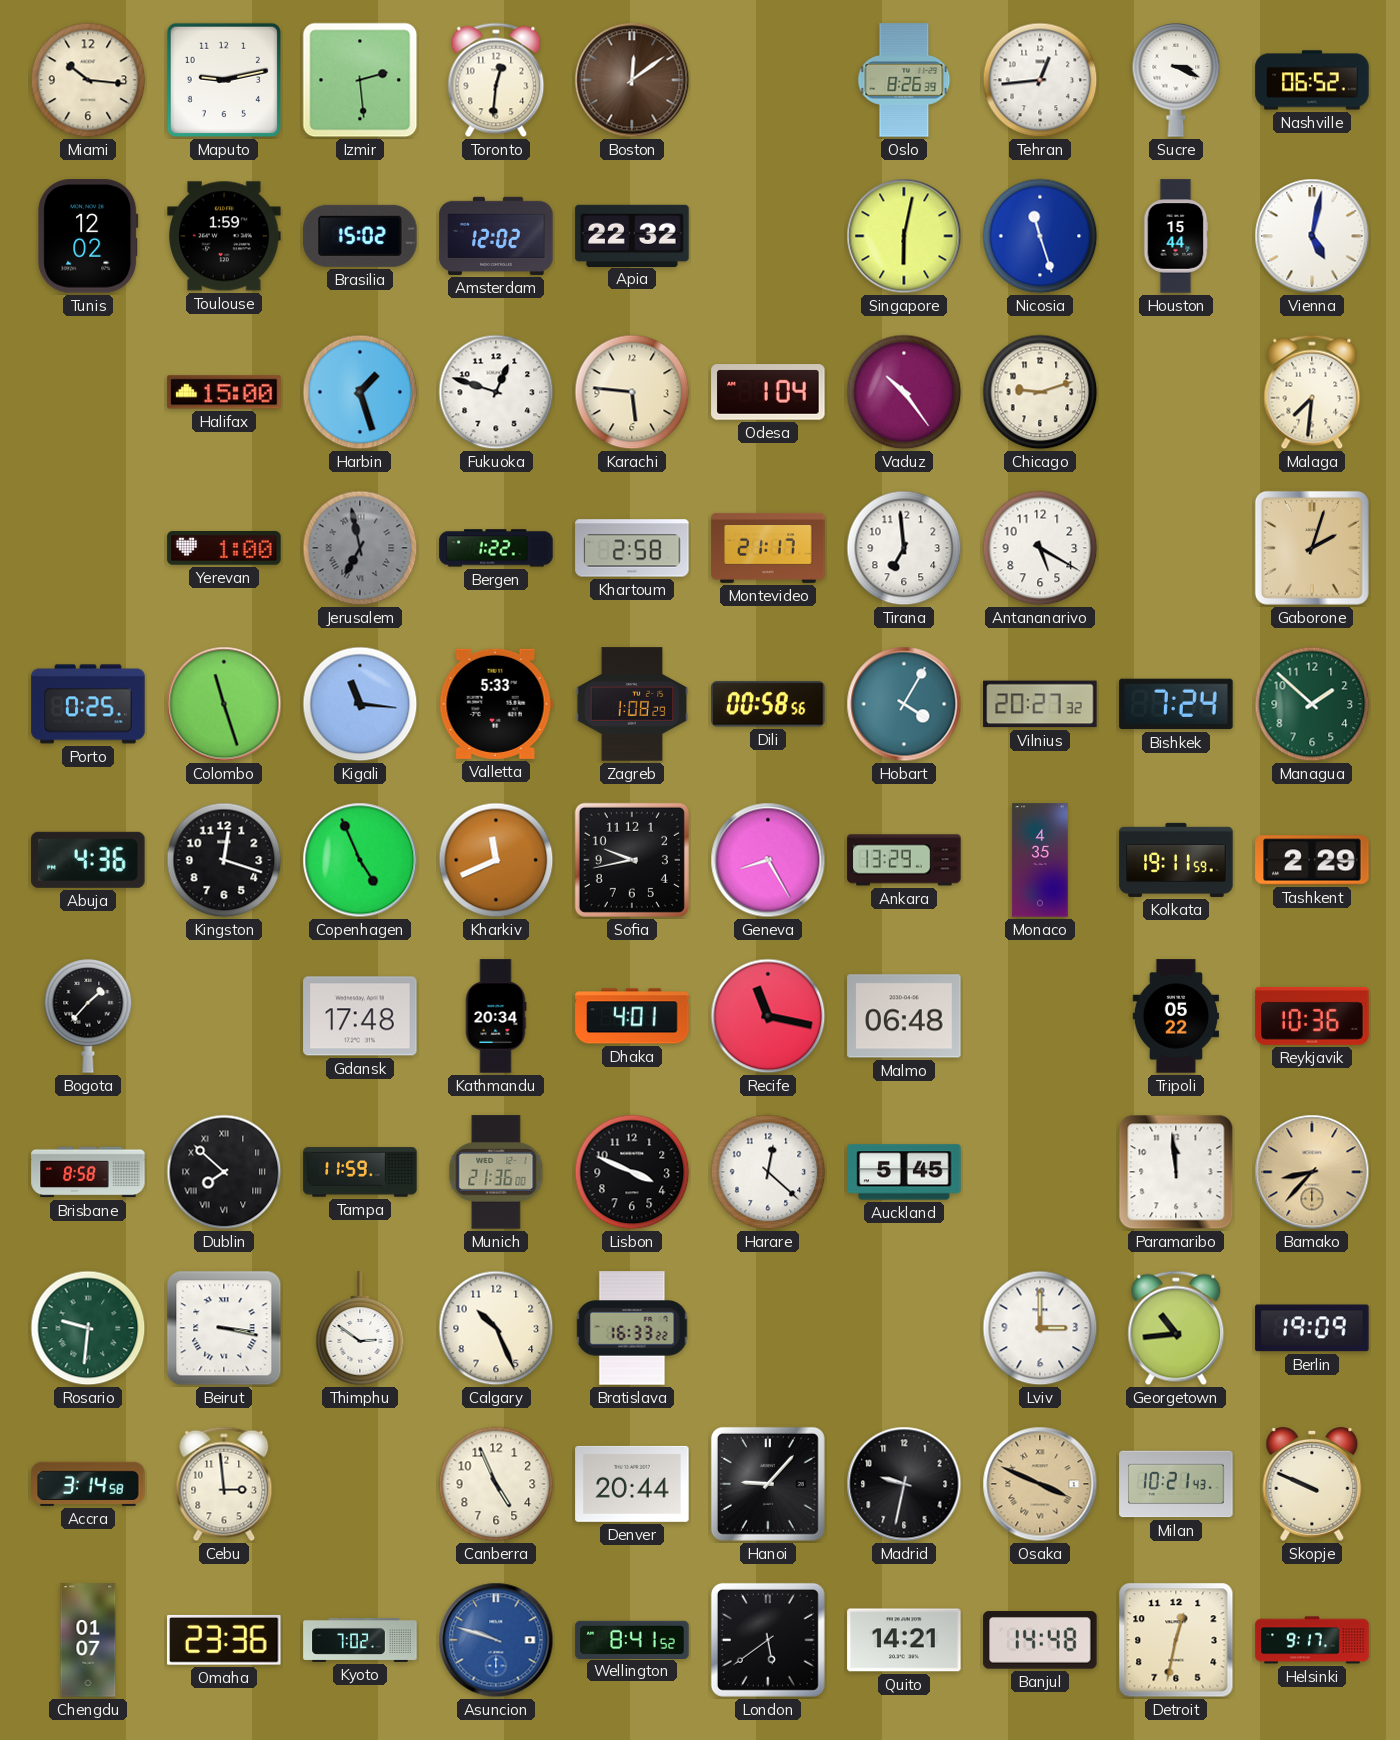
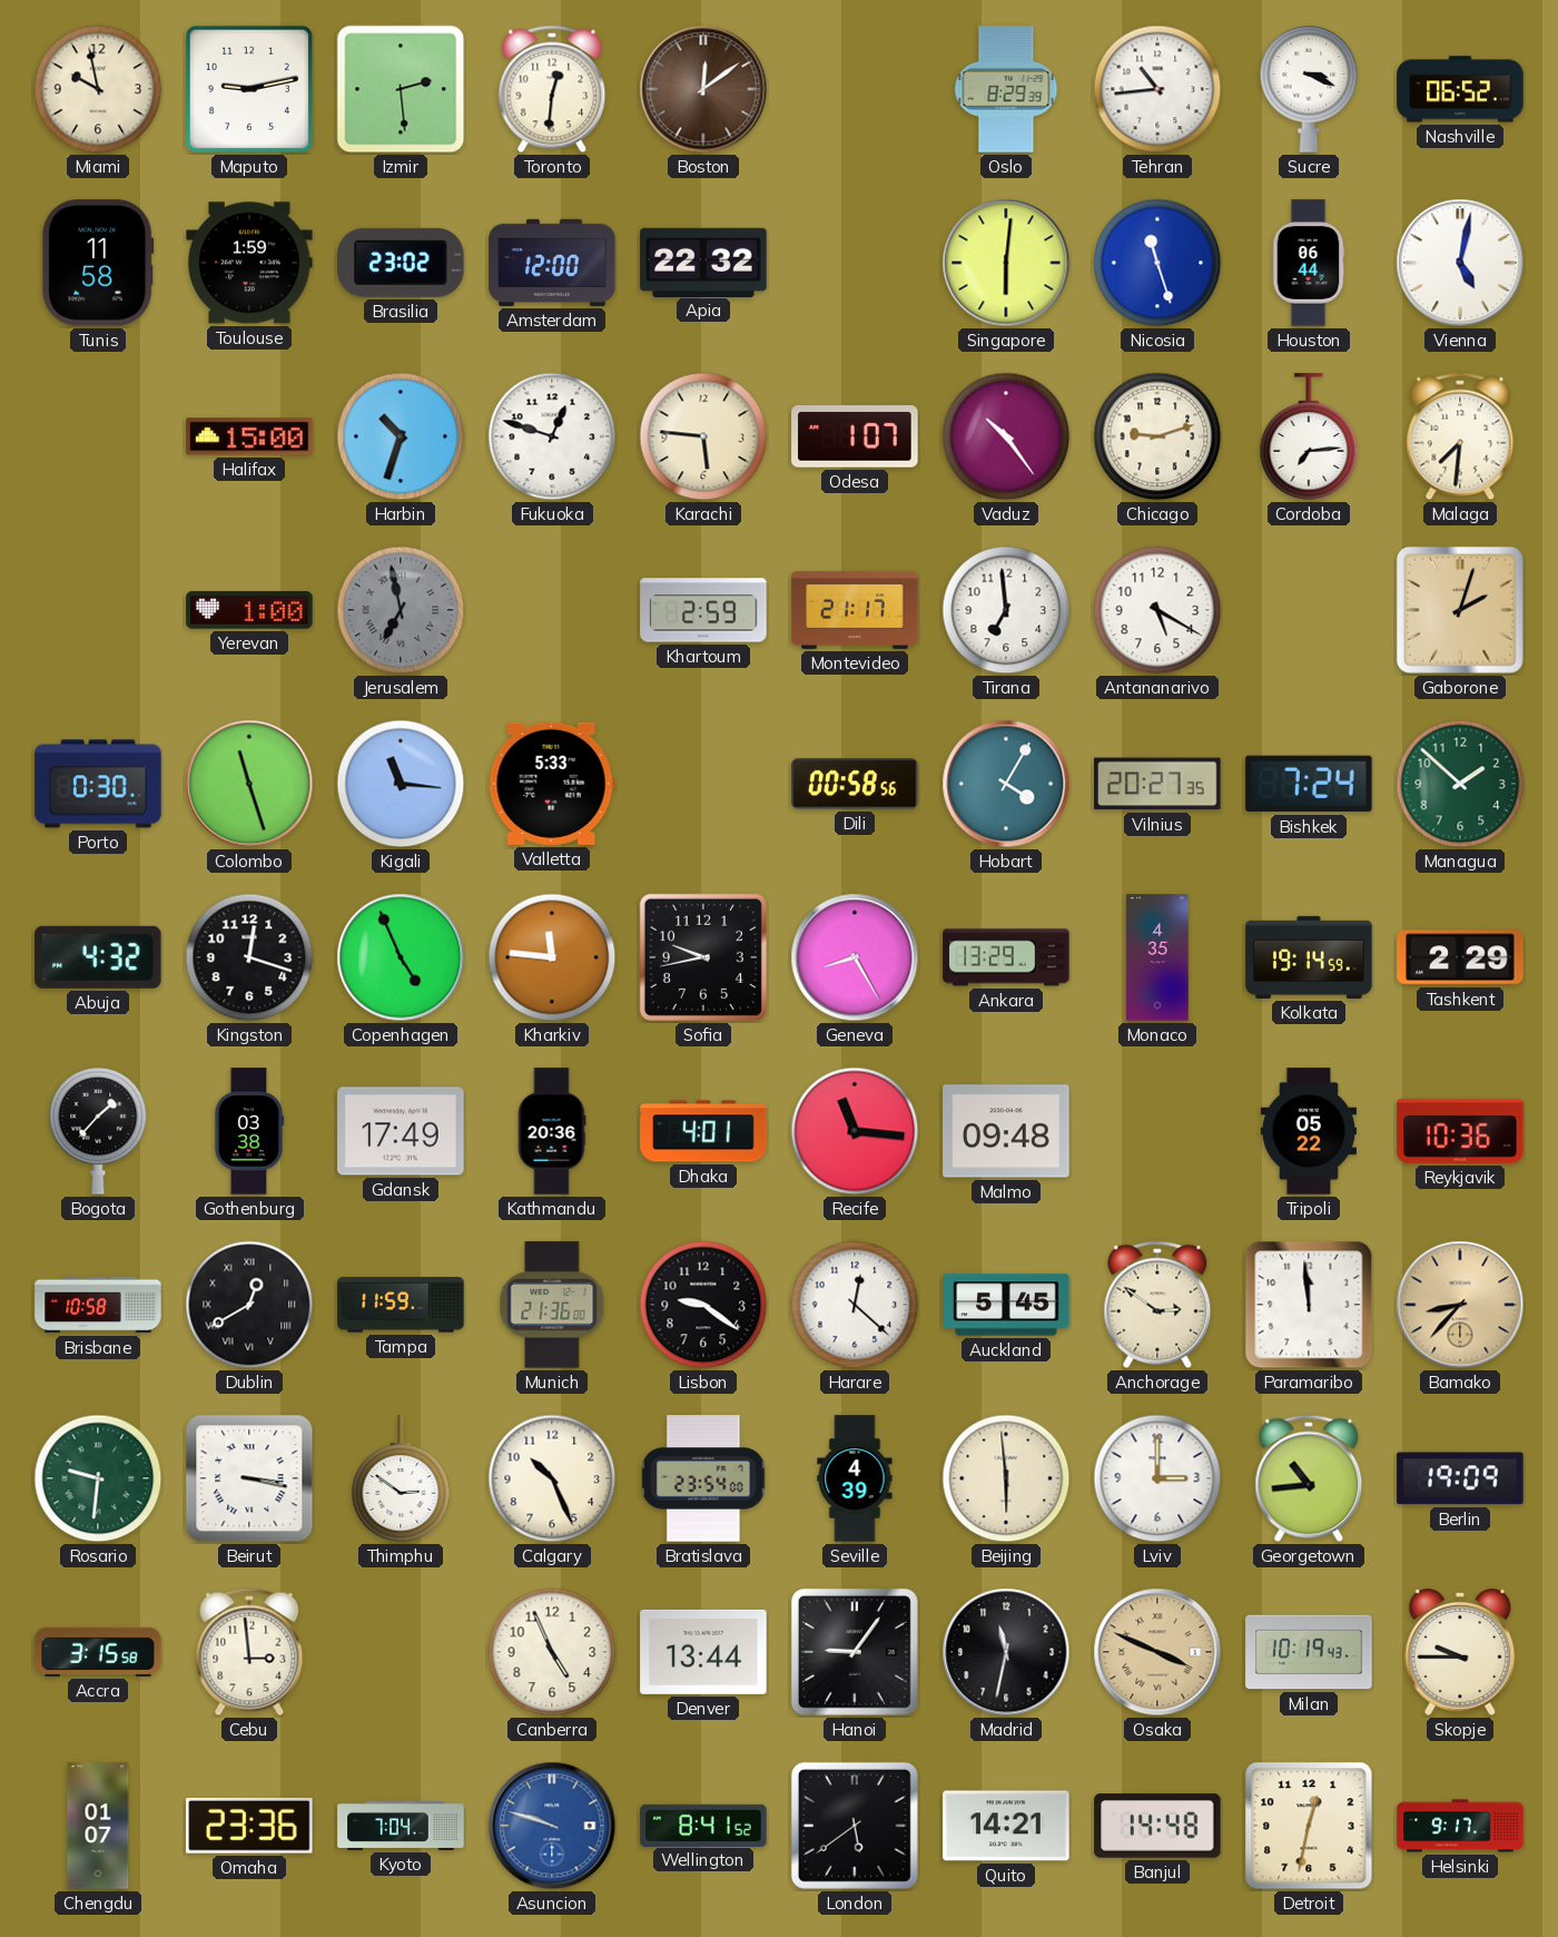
Miami: 10:16 -> 9:58
Oslo: 8:26 -> 8:29
Tehran: 12:44 -> 10:44
Tunis: 12:02 -> 11:58
Brasilia: 15:02 -> 23:02
Amsterdam: 12:02 -> 12:00
Singapore: 6:02 -> 6:01
Houston: 15:44 -> 06:44
Harbin: 1:27 -> 10:33
Odesa: 1:04 -> 1:07
Cordoba: none -> 7:14
Bergen: 1:22 -> none
Khartoum: 2:58 -> 2:59
Porto: 0:25 -> 0:30
Zagreb: 1:08 -> none
Vilnius: 20:27:32 -> 20:27:35
Abuja: 4:36 -> 4:32
Kharkiv: 11:41 -> 11:46
Kolkata: 19:11 -> 19:14
Gothenburg: none -> 03:38
Gdansk: 17:48 -> 17:49
Kathmandu: 20:34 -> 20:36
Recife: 11:17 -> 11:16
Malmo: 06:48 -> 09:48
Brisbane: 8:58 -> 10:58
Dublin: 7:52 -> 12:40
Lisbon: 3:49 -> 9:21
Anchorage: none -> 2:51
Bratislava: 16:33 -> 23:54
Seville: none -> 4:39
Beijing: none -> 5:59
Accra: 3:14 -> 3:15
Denver: 20:44 -> 13:44
Hanoi: 9:07 -> 9:06
Madrid: 9:32 -> 11:32
Milan: 10:21 -> 10:19
Skopje: 9:49 -> 9:45
Kyoto: 7:02 -> 7:04
